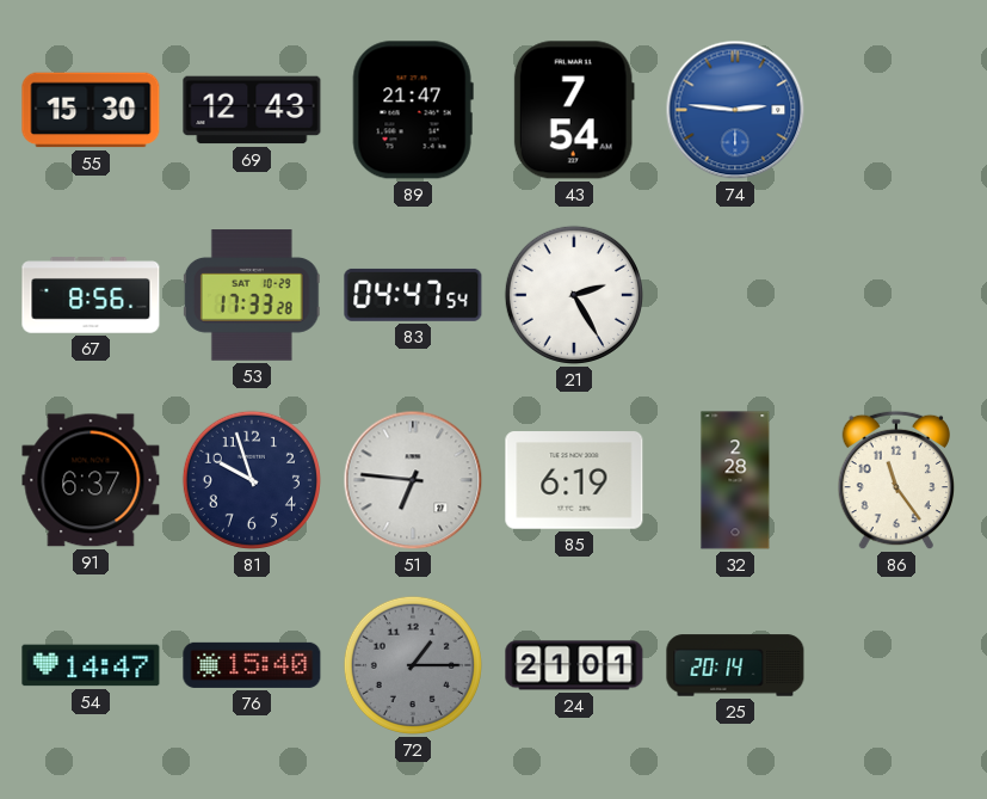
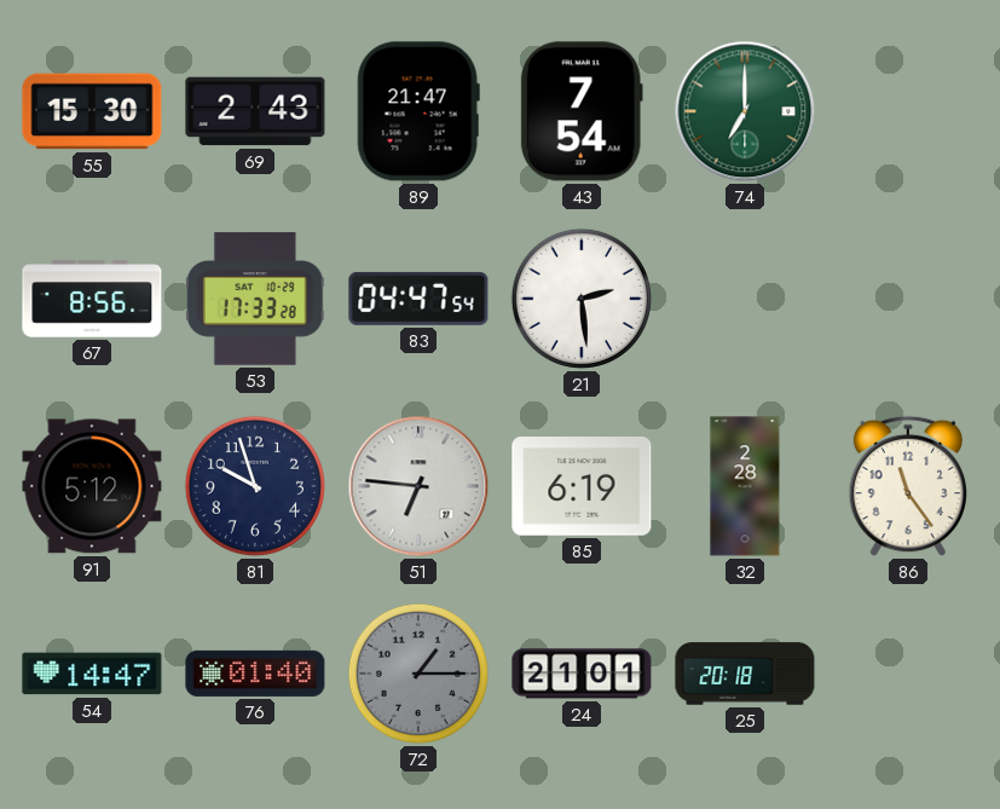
69: 12:43 -> 2:43
74: 2:46 -> 7:00
74 dial: blue -> green
21: 2:25 -> 2:29
91: 6:37 -> 5:12
76: 15:40 -> 01:40
25: 20:14 -> 20:18
